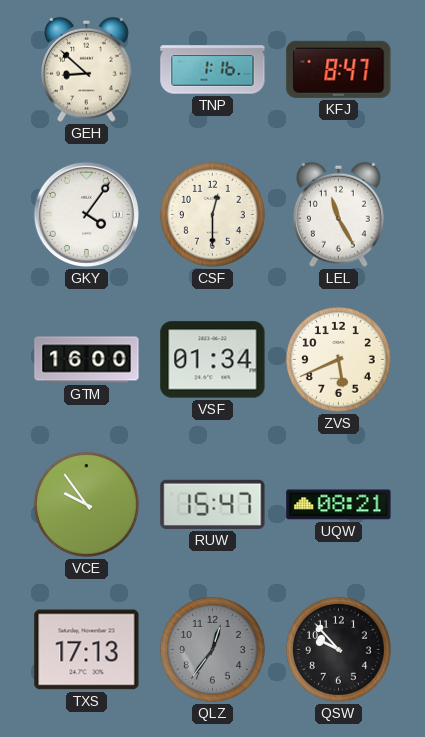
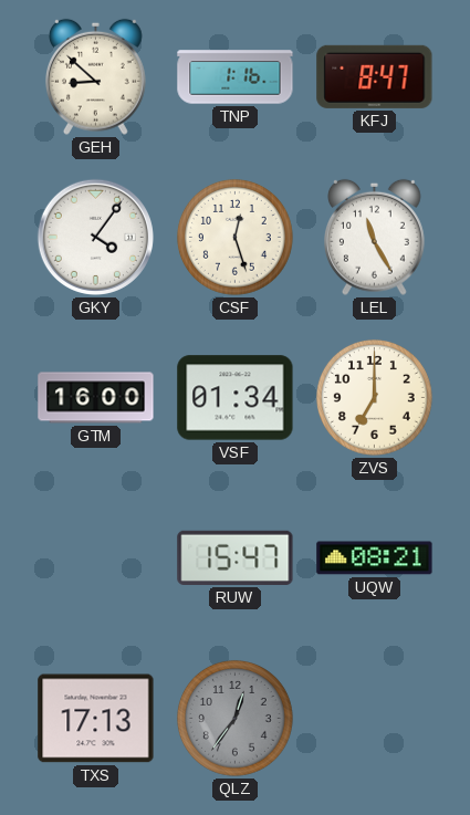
CSF: 12:30 -> 12:27
ZVS: 5:41 -> 7:00
VCE: 9:54 -> none
QSW: 9:53 -> none
